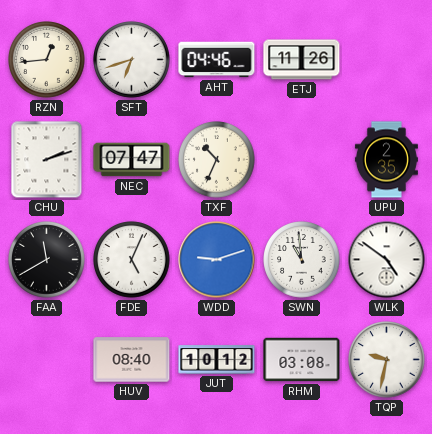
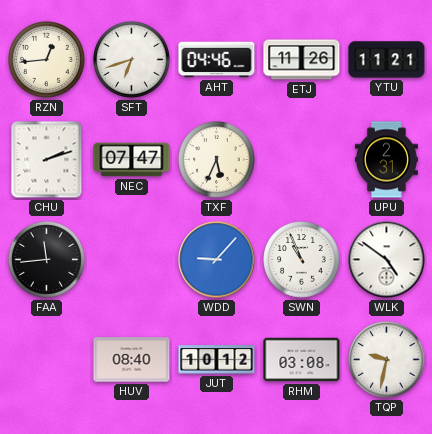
YTU: none -> 11:21
TXF: 10:34 -> 5:34
UPU: 2:35 -> 2:31
FAA: 11:40 -> 11:44
FDE: 5:04 -> none
WDD: 9:12 -> 9:07
SWN: 10:59 -> 10:56
